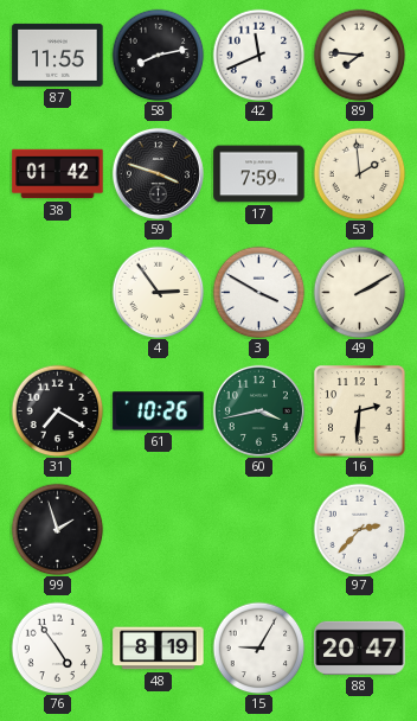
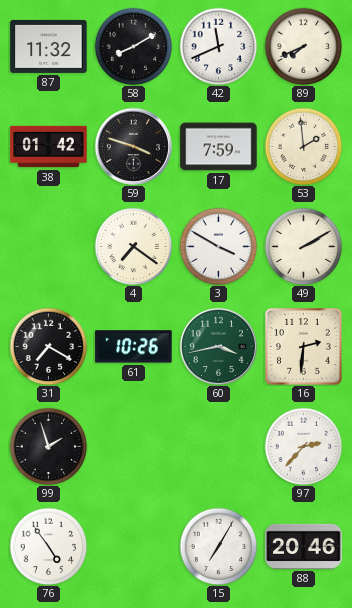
87: 11:55 -> 11:32
58: 8:13 -> 8:10
89: 7:46 -> 7:41
4: 2:54 -> 7:21
48: 8:19 -> none
15: 9:05 -> 7:05
88: 20:47 -> 20:46
